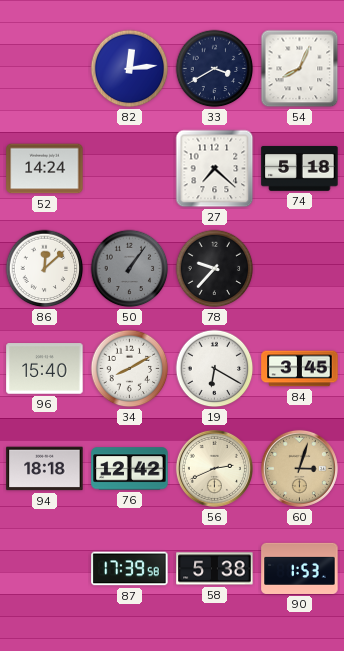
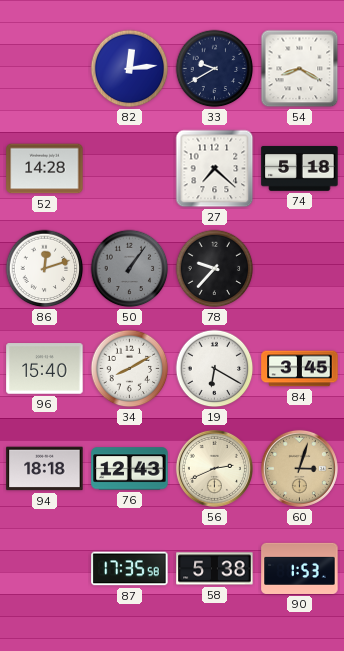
33: 3:40 -> 9:40
54: 8:04 -> 8:20
52: 14:24 -> 14:28
86: 12:08 -> 12:12
76: 12:42 -> 12:43
87: 17:39 -> 17:35
